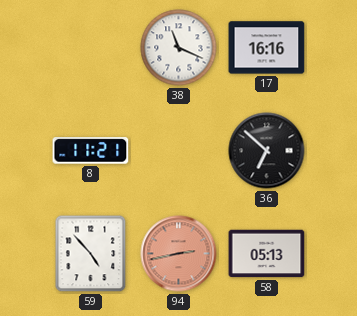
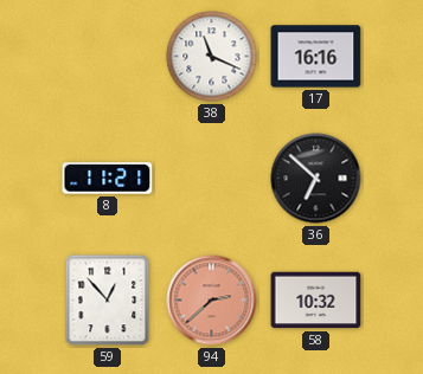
59: 4:53 -> 12:53
94: 2:43 -> 2:38
58: 05:13 -> 10:32
